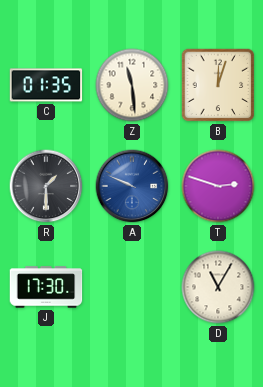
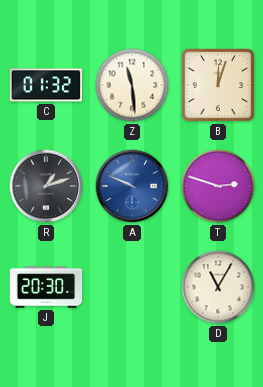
C: 01:35 -> 01:32
R: 1:30 -> 1:12
J: 17:30 -> 20:30
